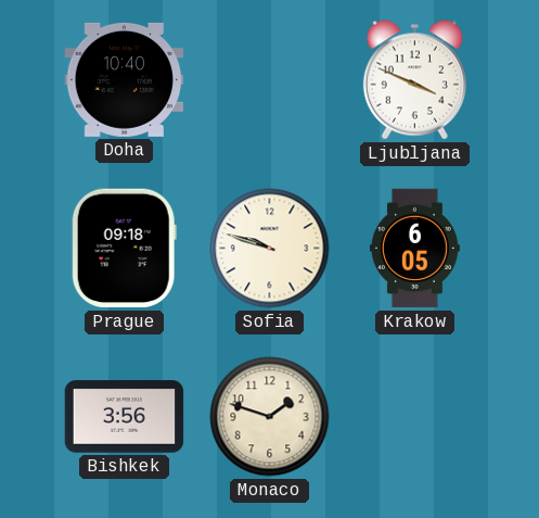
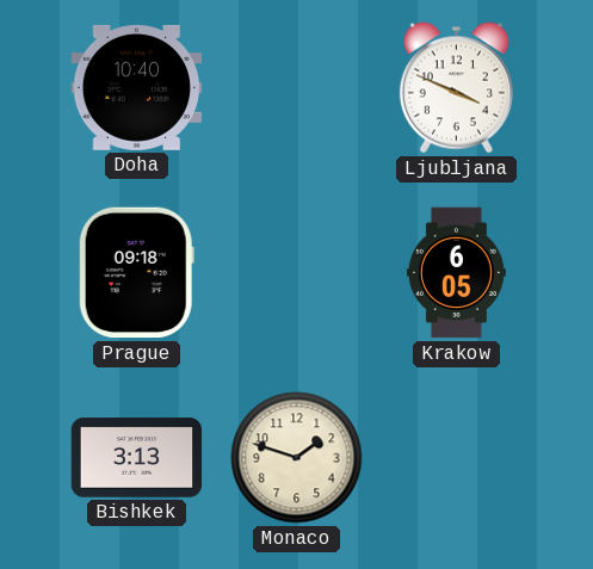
Sofia: 9:48 -> none
Bishkek: 3:56 -> 3:13
